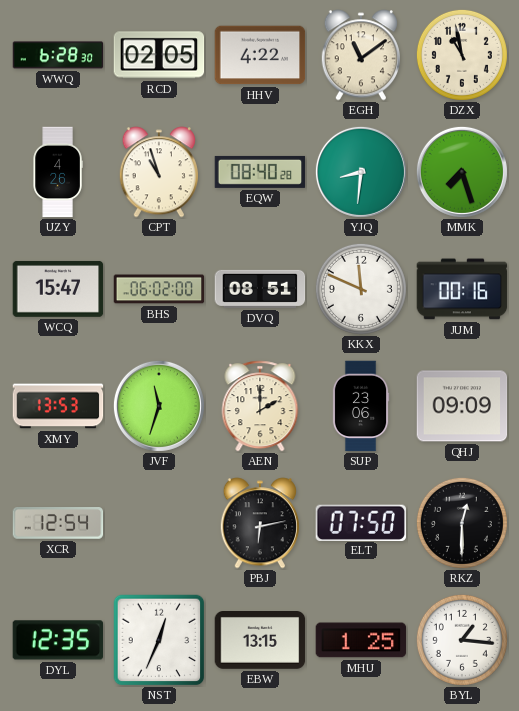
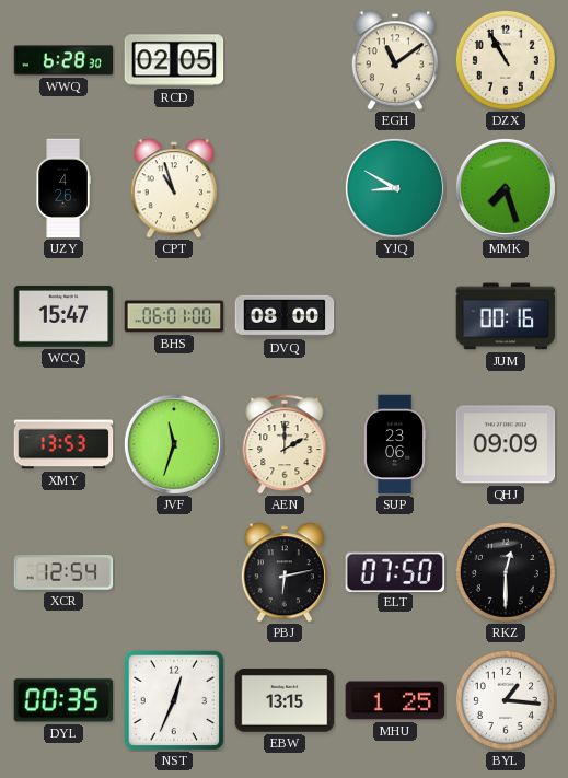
HHV: 4:22 -> none
DZX: 10:58 -> 10:55
EQW: 08:40 -> none
YJQ: 8:31 -> 8:50
BHS: 06:02 -> 06:01
DVQ: 08:51 -> 08:00
KKX: 11:49 -> none
DYL: 12:35 -> 00:35
